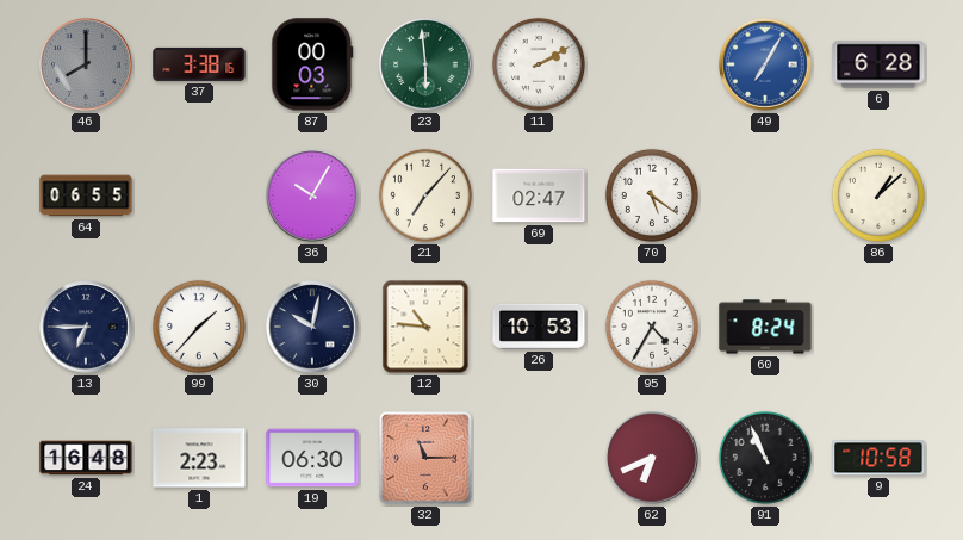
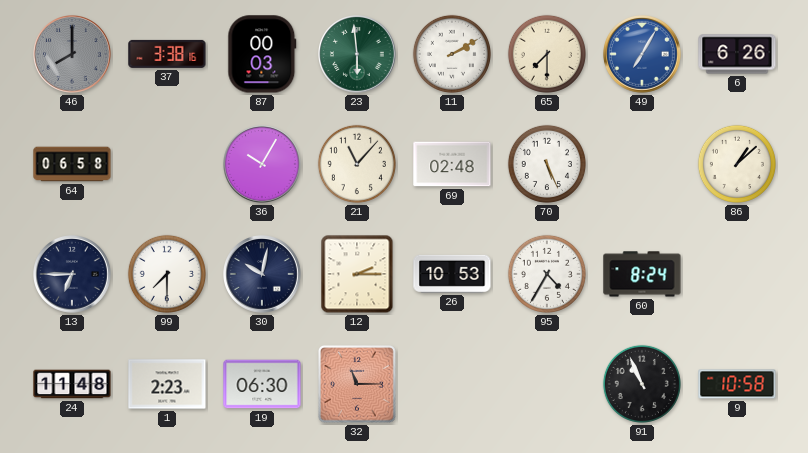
65: none -> 7:30
6: 6:28 -> 6:26
64: 06:55 -> 06:58
21: 7:07 -> 11:07
69: 02:47 -> 02:48
70: 5:21 -> 5:26
99: 1:37 -> 7:30
12: 10:46 -> 2:15
24: 16:48 -> 11:48
62: 6:41 -> none
